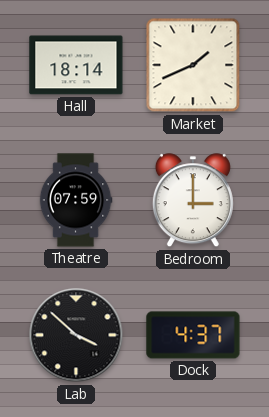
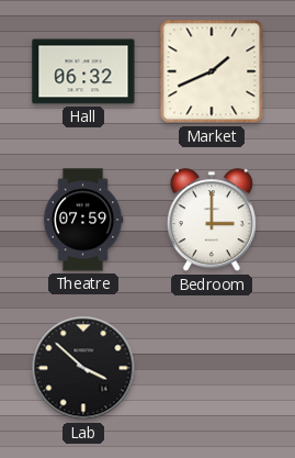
Hall: 18:14 -> 06:32
Dock: 4:37 -> none
